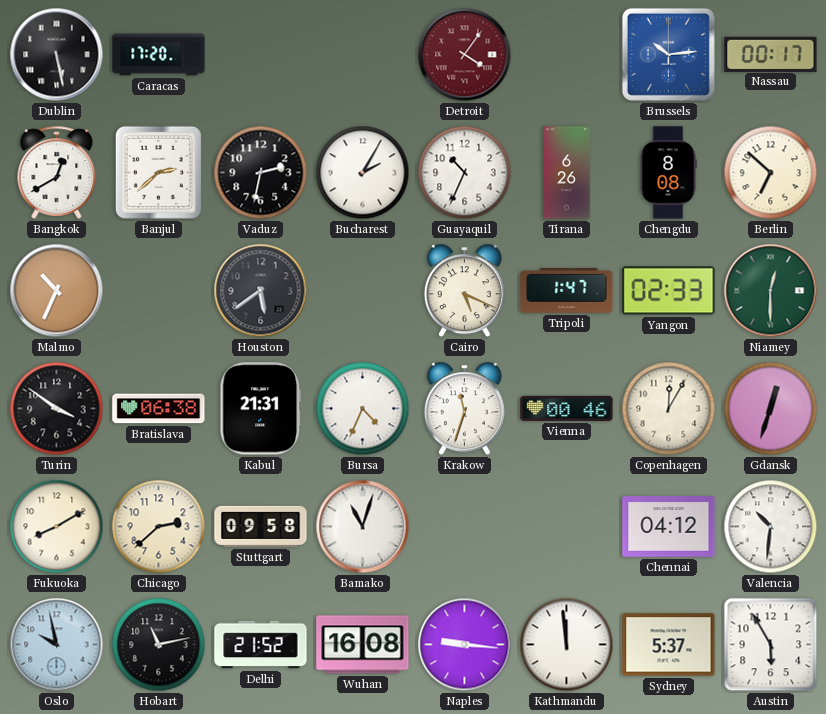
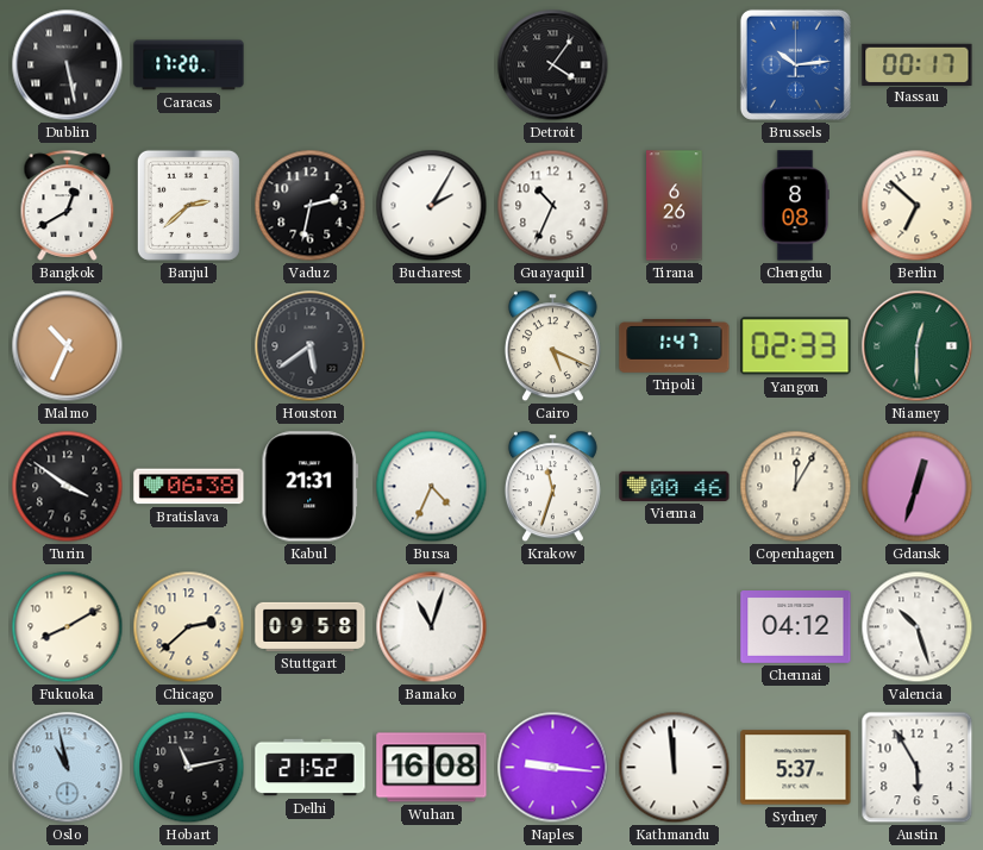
Detroit dial: burgundy -> black
Valencia: 10:31 -> 10:27
Oslo: 9:58 -> 10:58
